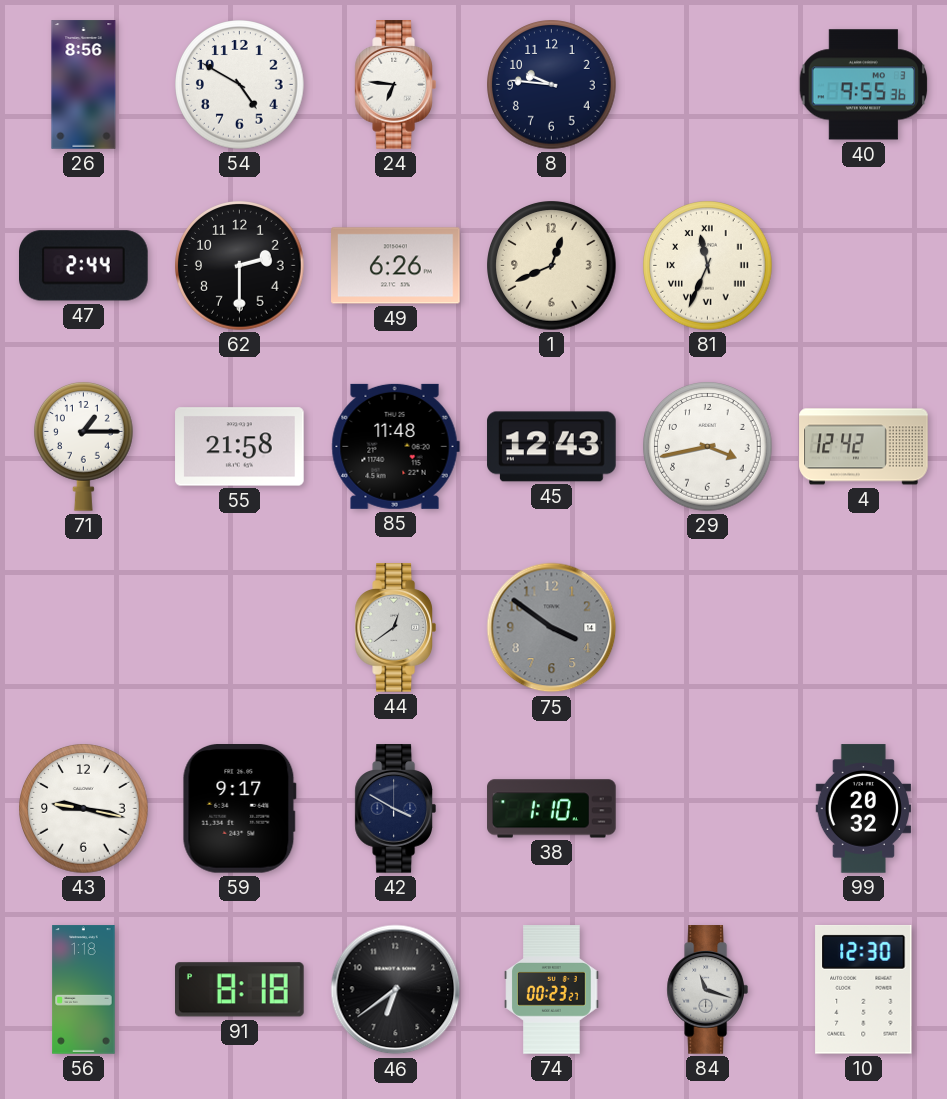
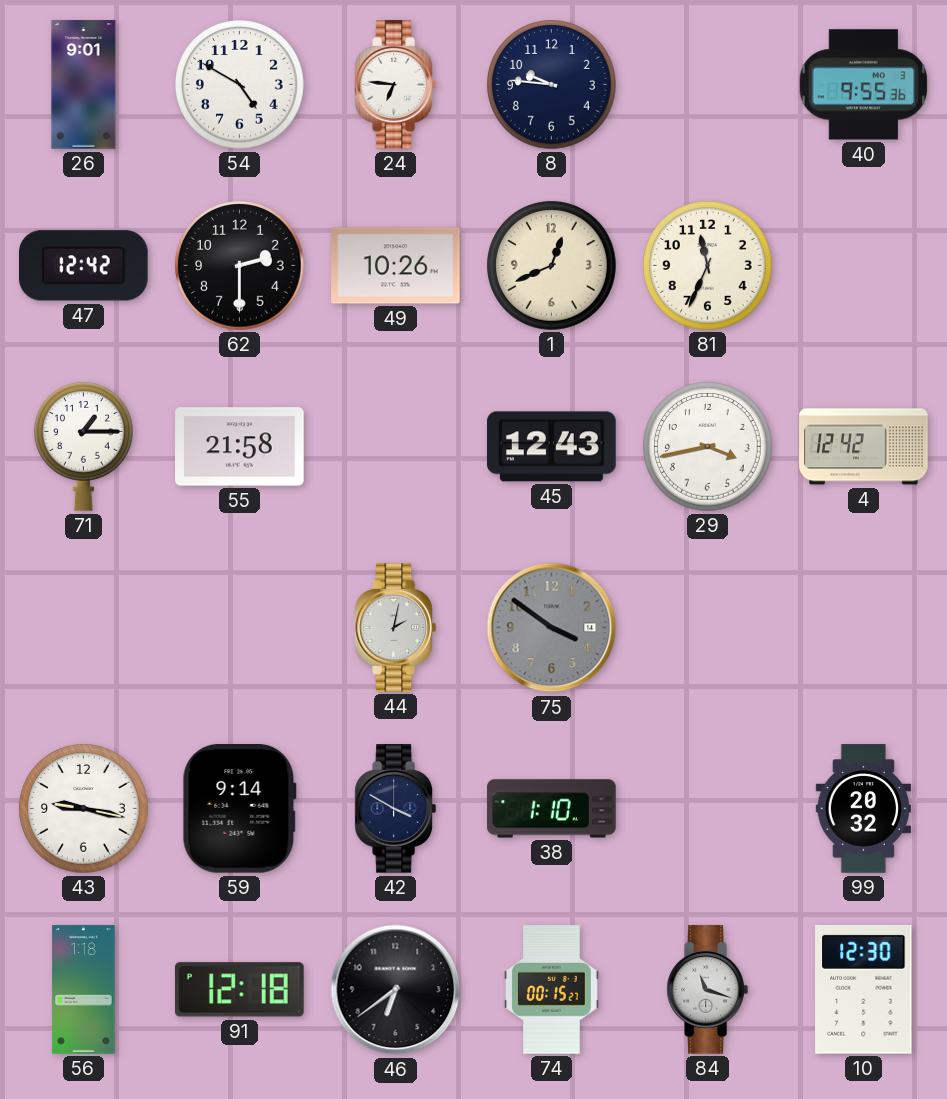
26: 8:56 -> 9:01
47: 2:44 -> 12:42
49: 6:26 -> 10:26
81 numerals: Roman -> Arabic
85: 11:48 -> none
44: 12:39 -> 2:02
59: 9:17 -> 9:14
91: 8:18 -> 12:18
74: 00:23 -> 00:15
